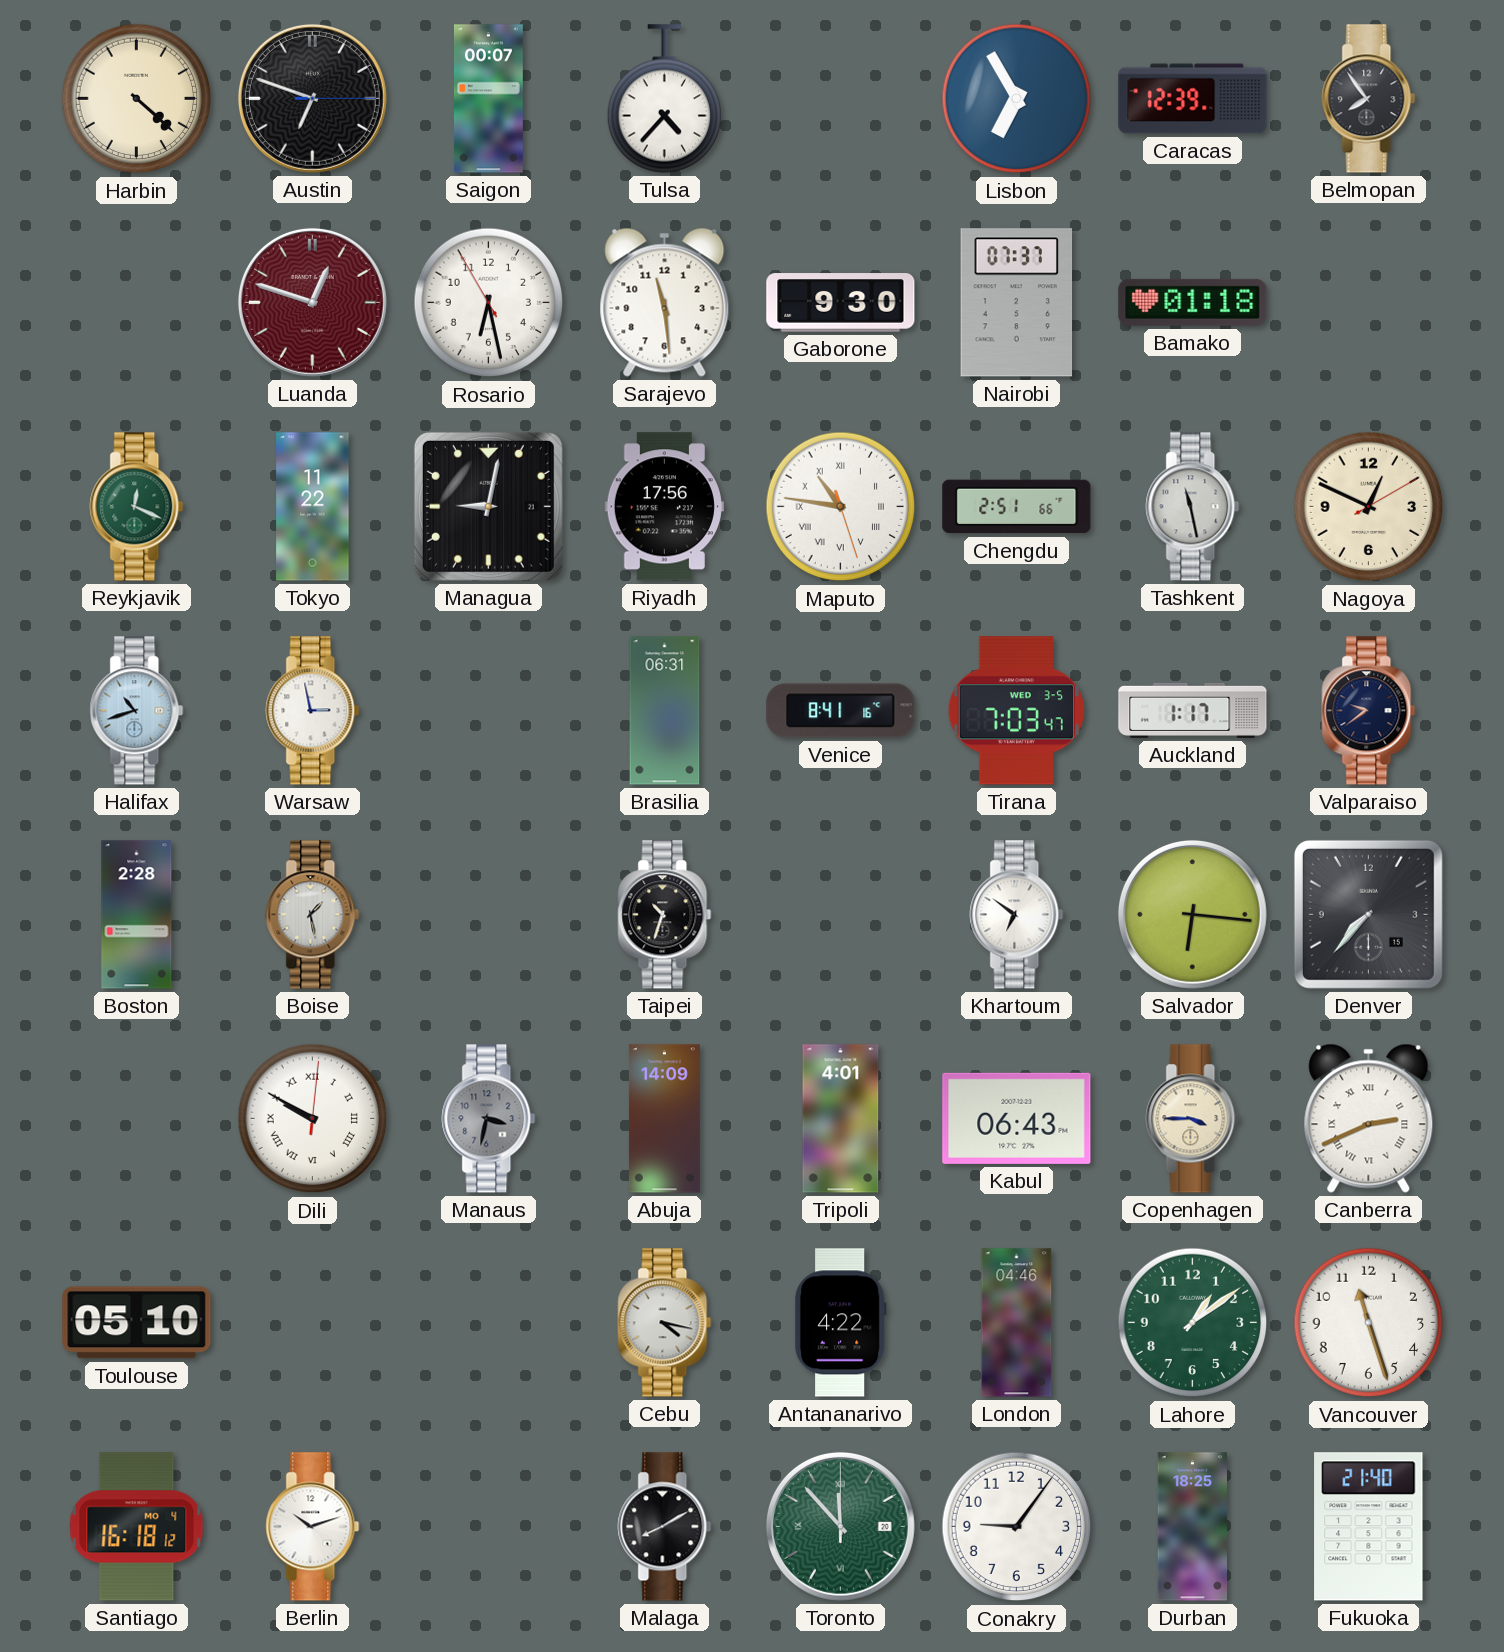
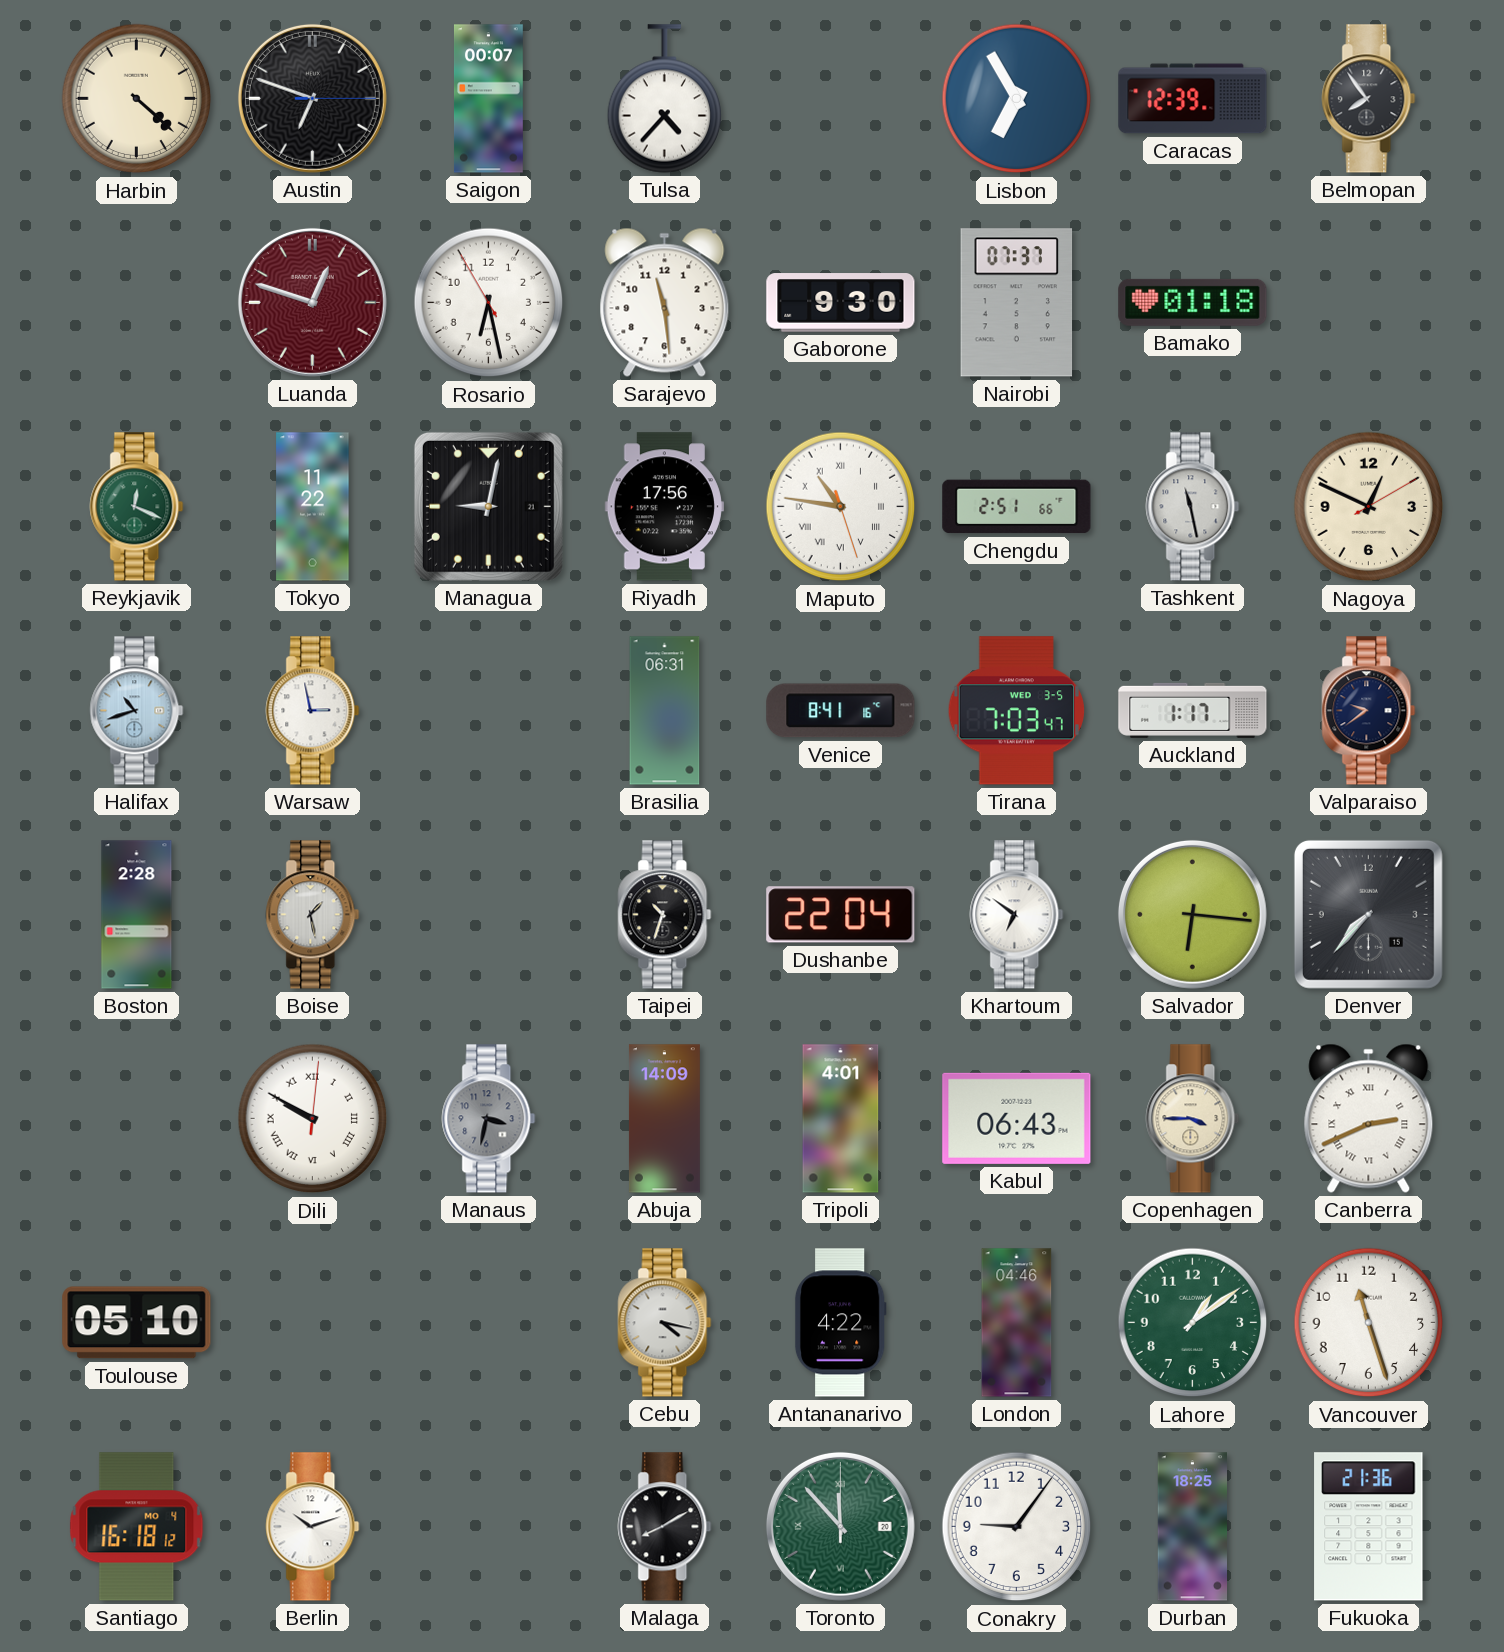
Dushanbe: none -> 22:04
Fukuoka: 21:40 -> 21:36
